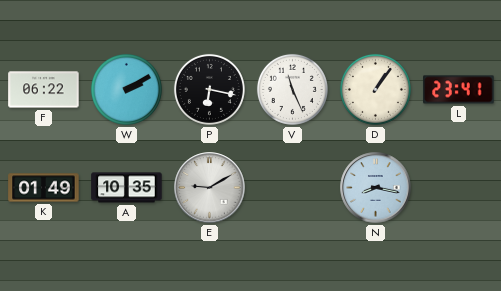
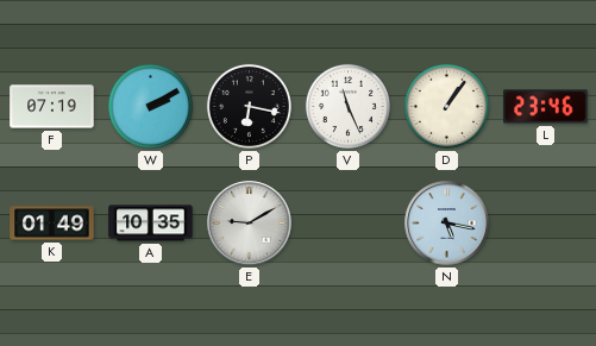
F: 06:22 -> 07:19
L: 23:41 -> 23:46
N: 8:17 -> 5:17
